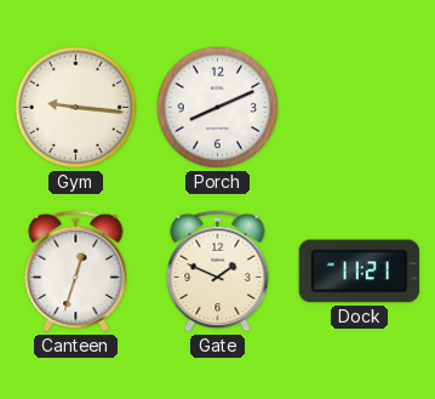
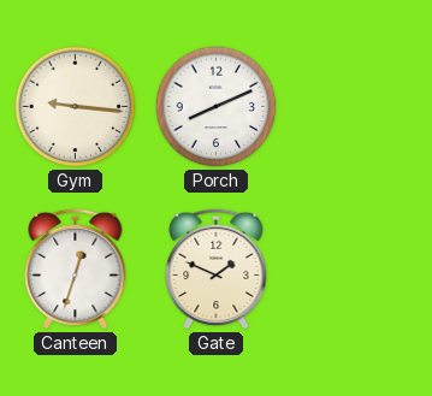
Dock: 11:21 -> none
